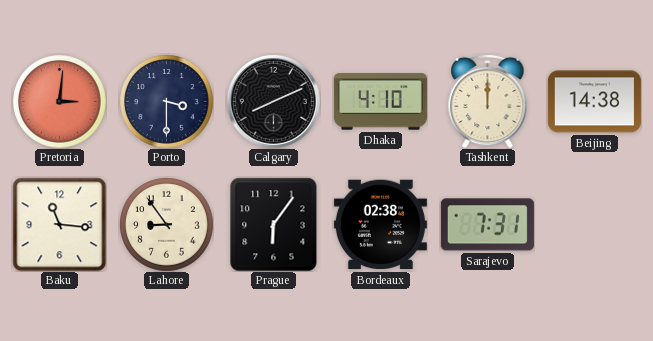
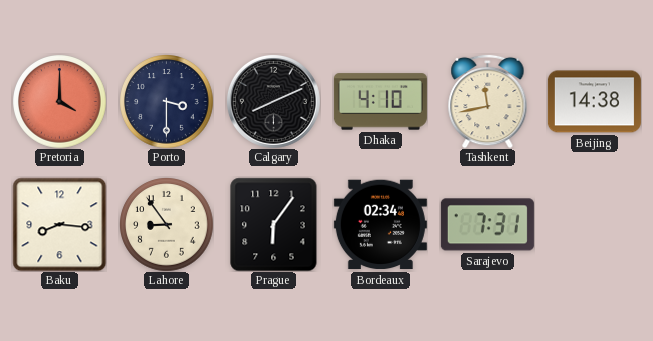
Pretoria: 3:01 -> 4:00
Tashkent: 12:00 -> 11:43
Baku: 11:16 -> 8:16
Bordeaux: 02:38 -> 02:34
